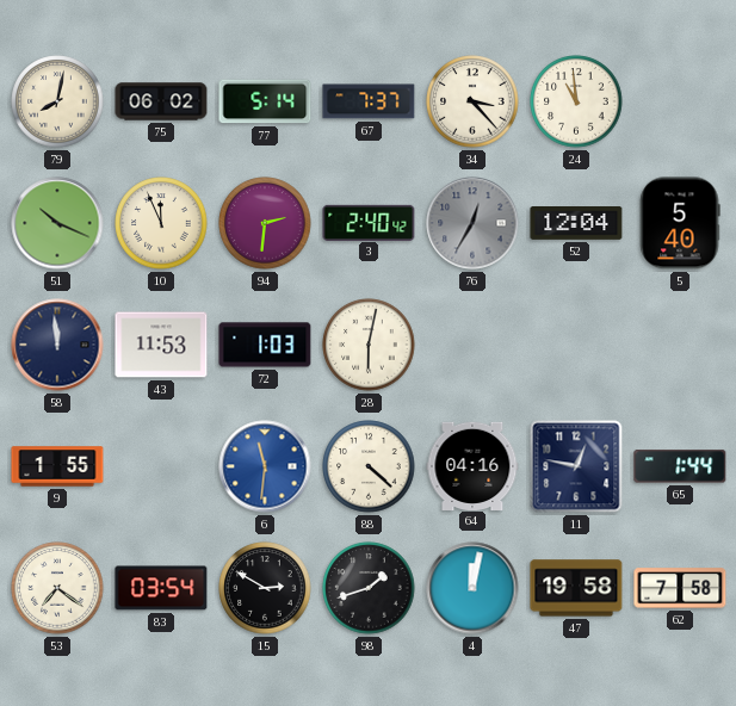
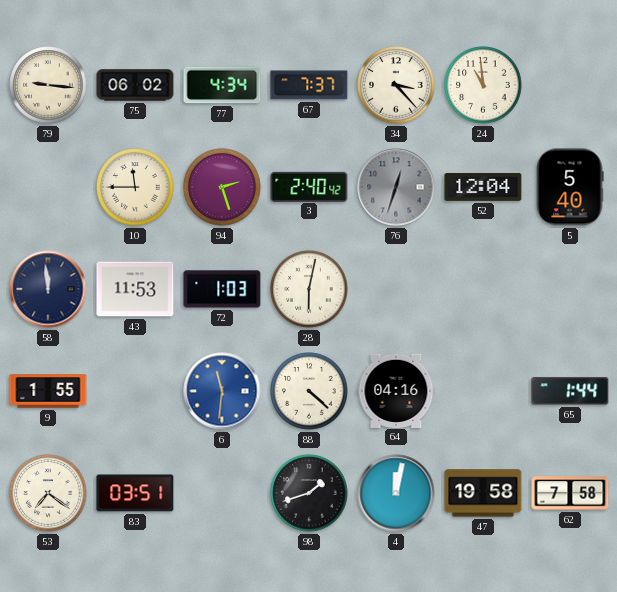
79: 8:02 -> 9:16
77: 5:14 -> 4:34
51: 10:19 -> none
10: 11:56 -> 11:45
94: 2:31 -> 2:27
76: 12:35 -> 12:33
11: 12:47 -> none
83: 03:54 -> 03:51
15: 2:50 -> none
